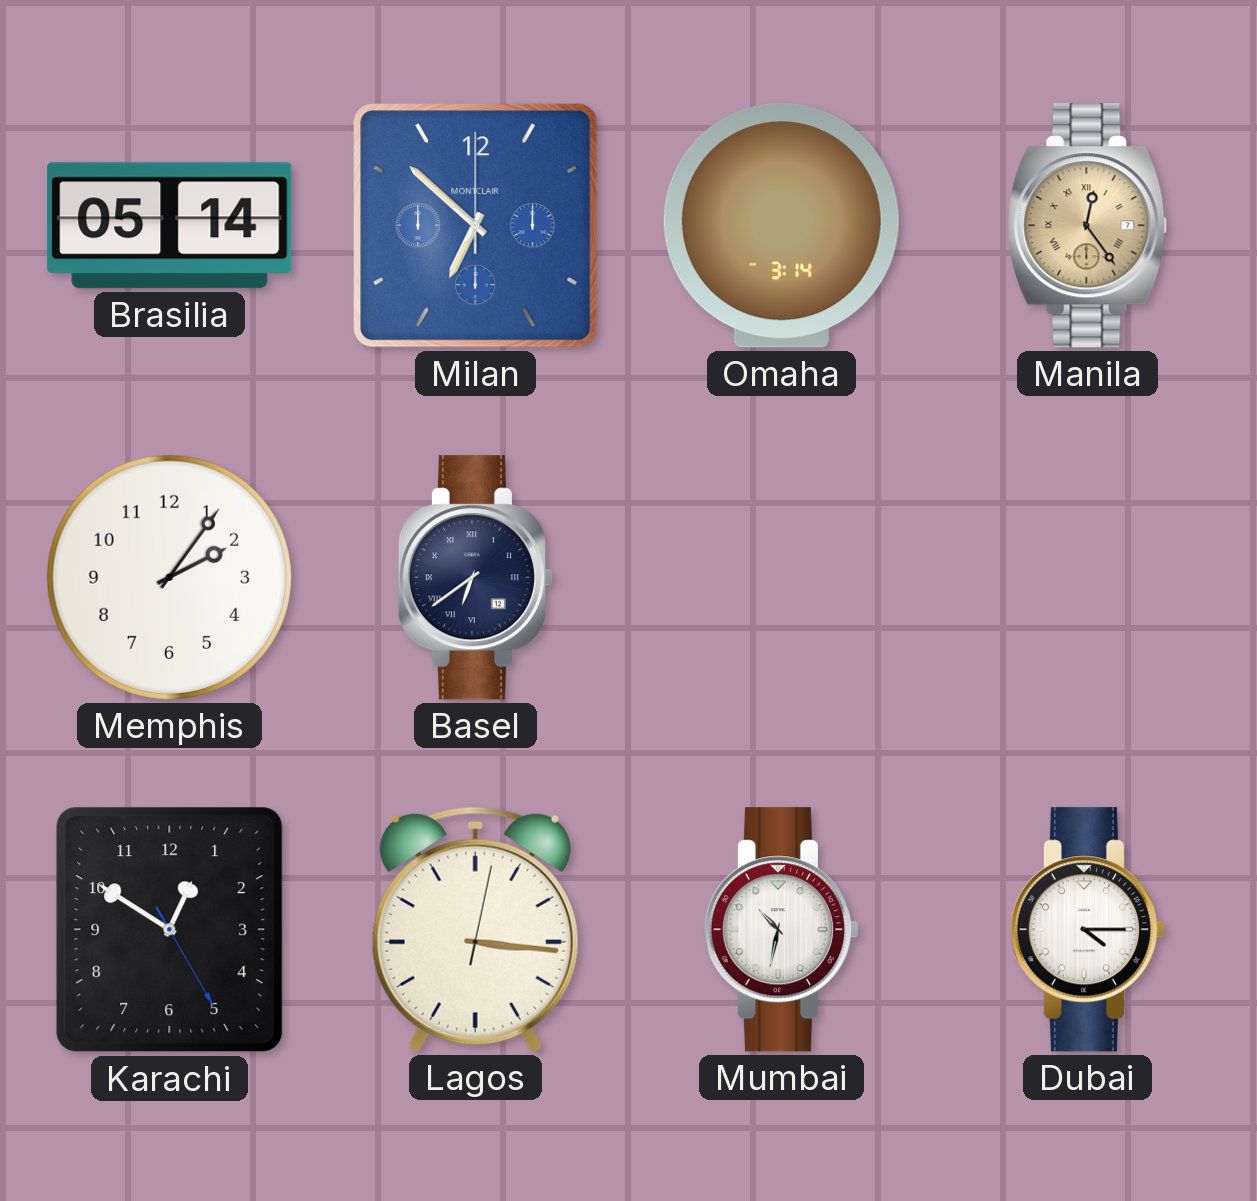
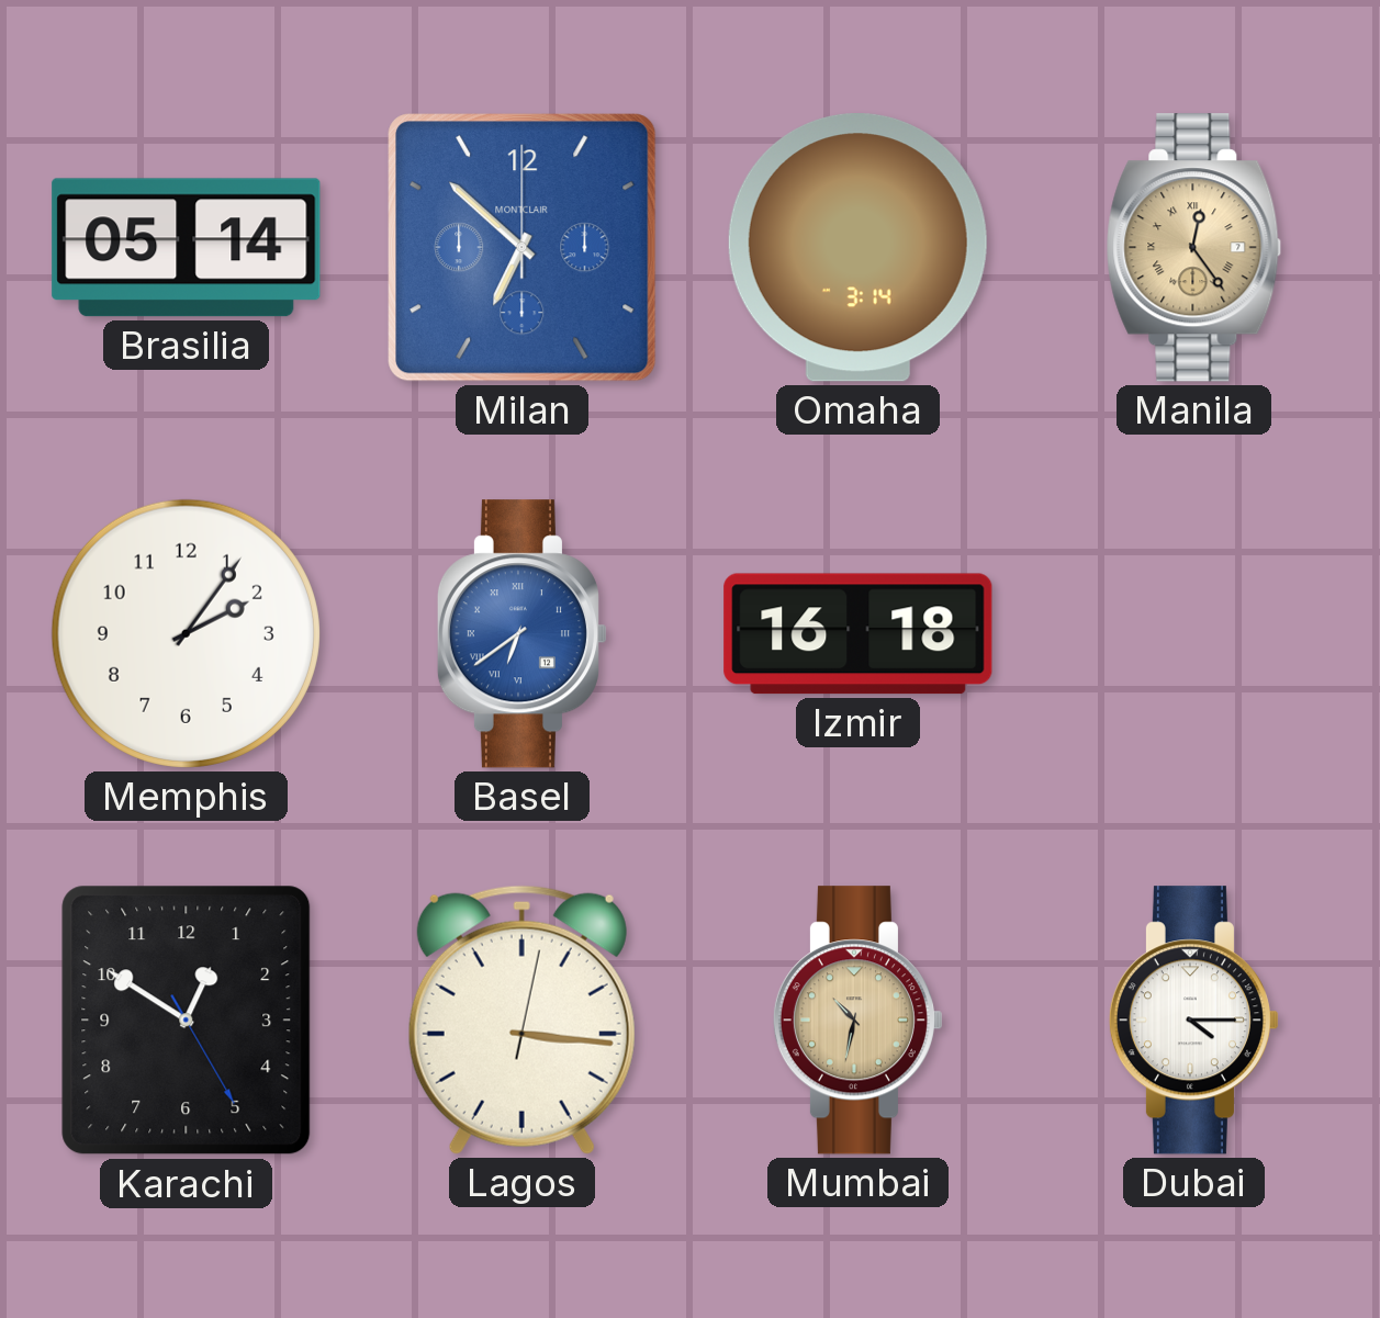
Basel dial: navy -> blue
Izmir: none -> 16:18
Mumbai dial: white -> champagne
